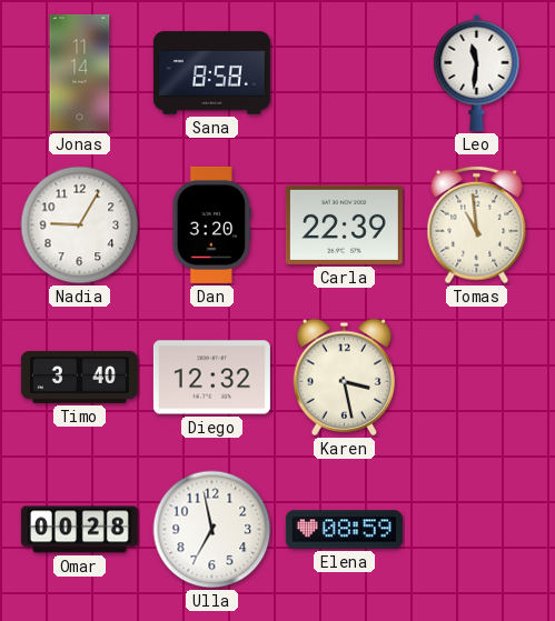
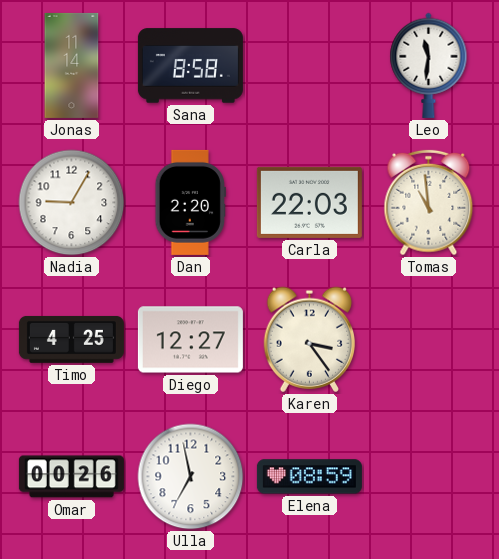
Dan: 3:20 -> 2:20
Carla: 22:39 -> 22:03
Timo: 3:40 -> 4:25
Diego: 12:32 -> 12:27
Karen: 3:28 -> 3:24
Omar: 00:28 -> 00:26
